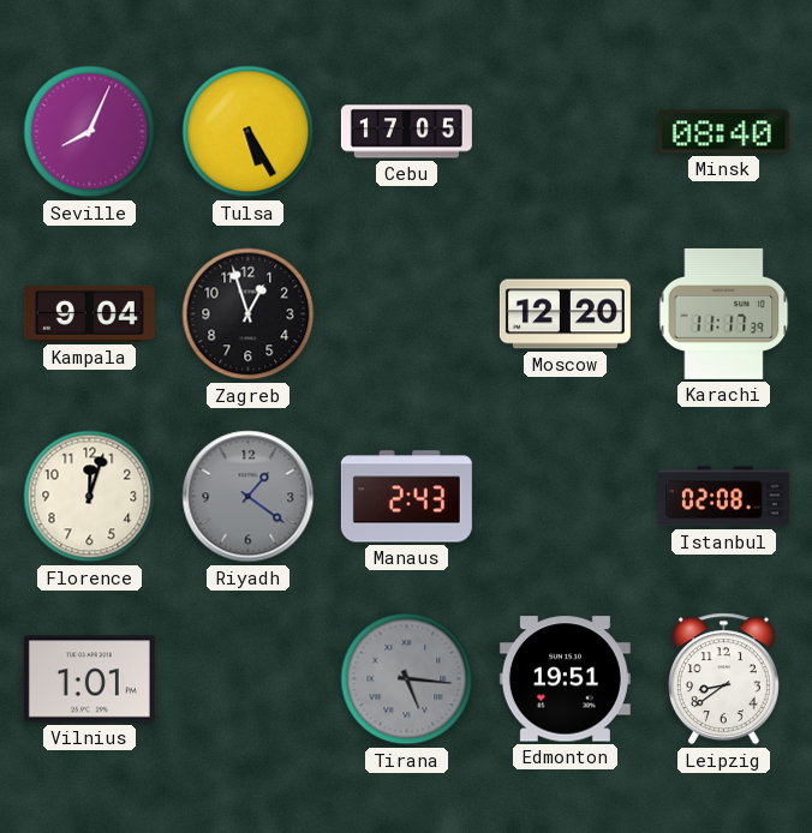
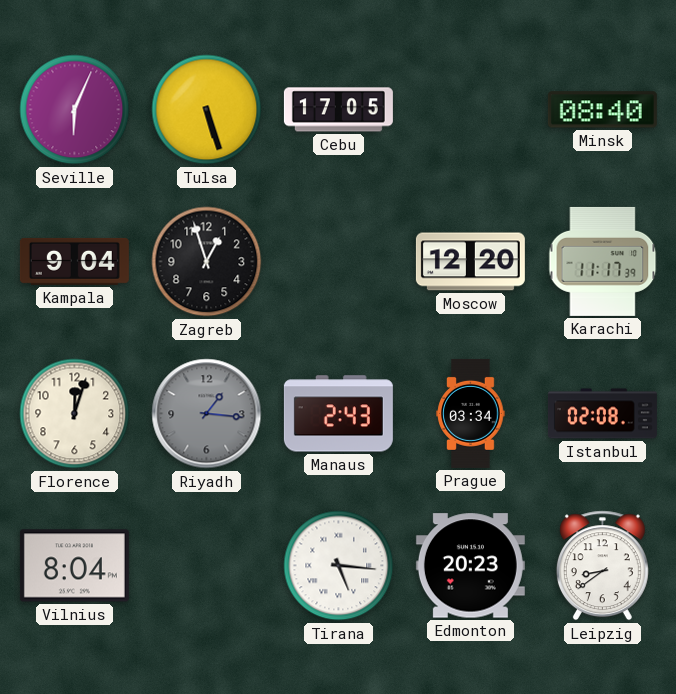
Seville: 8:04 -> 6:04
Tulsa: 5:25 -> 5:27
Riyadh: 1:21 -> 1:16
Prague: none -> 03:34
Vilnius: 1:01 -> 8:04
Tirana dial: grey -> white
Edmonton: 19:51 -> 20:23
